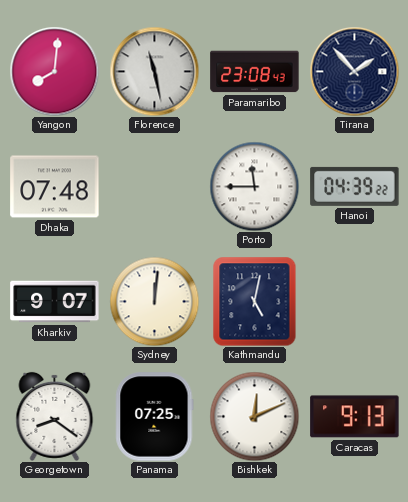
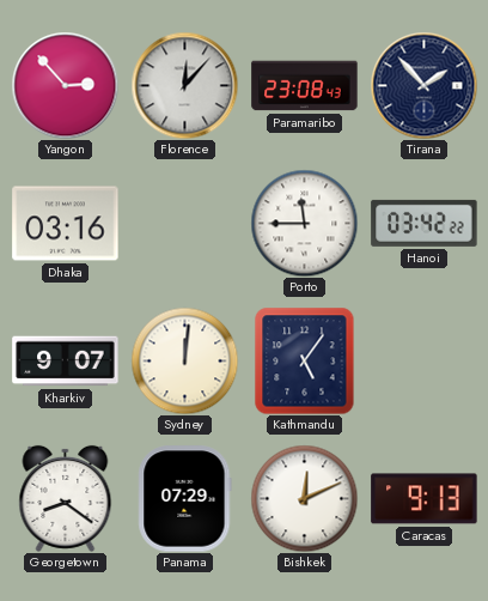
Yangon: 8:01 -> 2:53
Florence: 11:28 -> 12:07
Dhaka: 07:48 -> 03:16
Hanoi: 04:39 -> 03:42
Kathmandu: 5:02 -> 5:06
Panama: 07:25 -> 07:29
